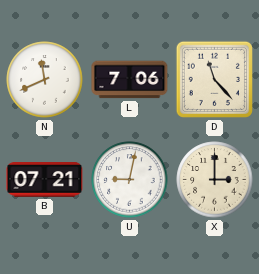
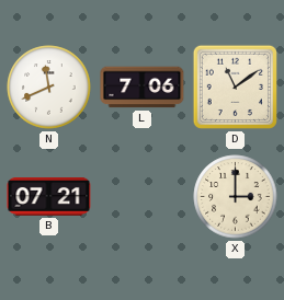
D: 11:23 -> 11:09
U: 9:02 -> none
